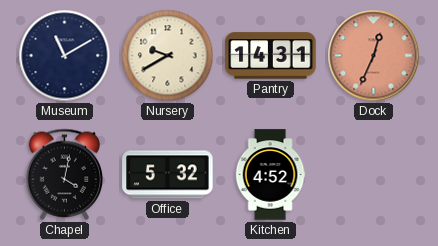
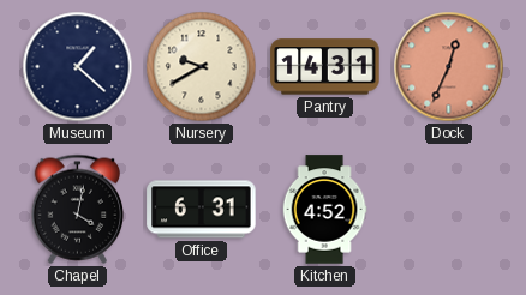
Museum: 11:10 -> 1:22
Office: 5:32 -> 6:31
